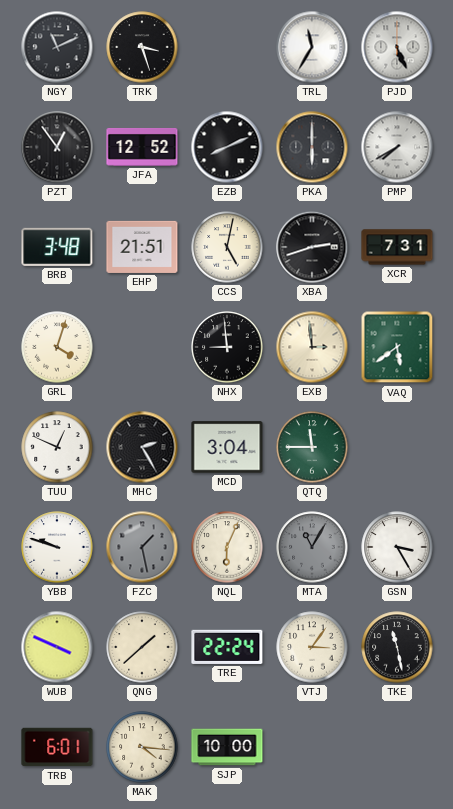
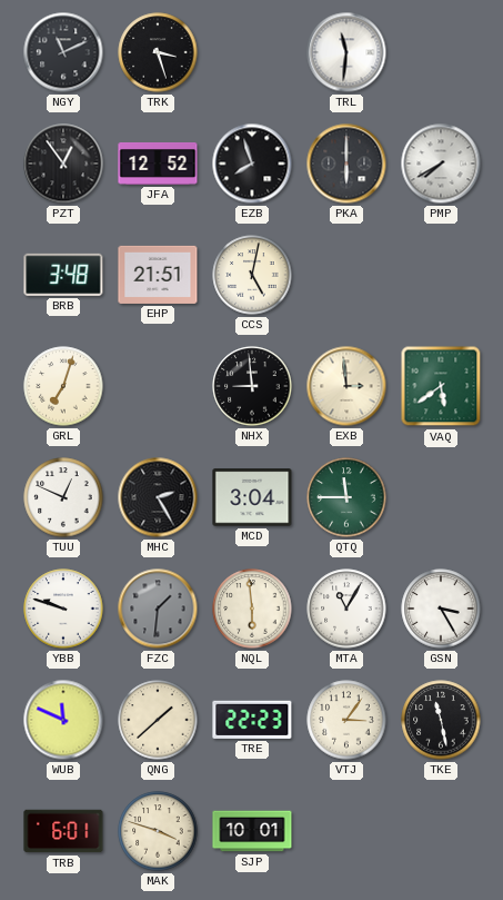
TRL: 11:35 -> 11:31
PJD: 5:26 -> none
EZB: 8:11 -> 7:57
XBA: 2:42 -> none
XCR: 7:31 -> none
GRL: 4:03 -> 7:03
FZC: 1:28 -> 1:31
NQL: 6:04 -> 5:59
MTA dial: grey -> white
WUB: 3:49 -> 11:49
TRE: 22:24 -> 22:23
MAK: 4:16 -> 3:48
SJP: 10:00 -> 10:01
